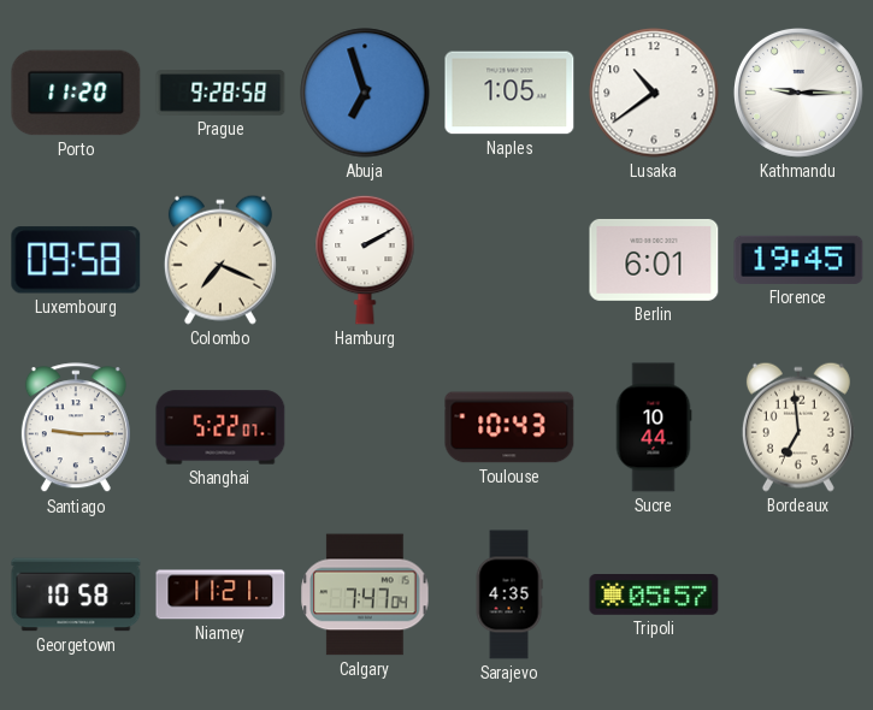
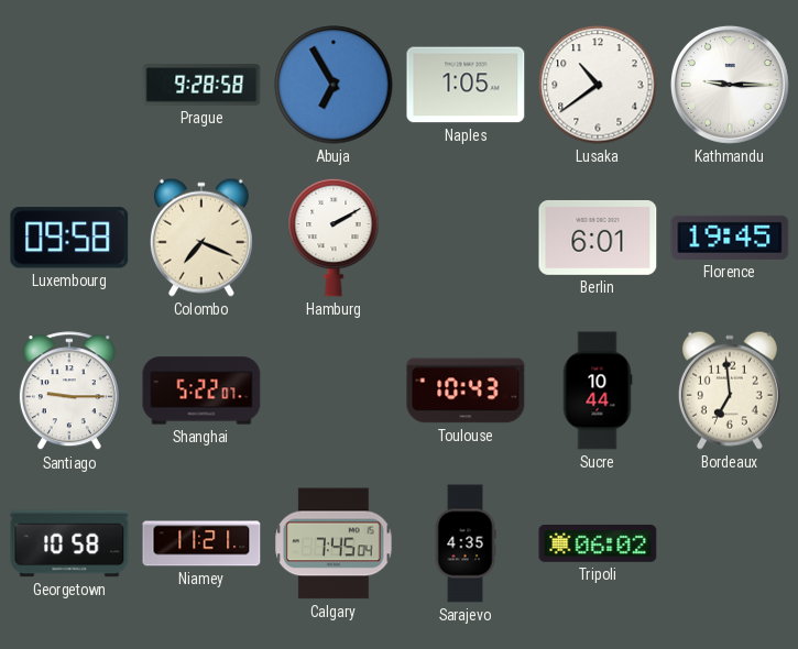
Porto: 11:20 -> none
Abuja: 6:57 -> 6:55
Calgary: 7:47 -> 7:45
Tripoli: 05:57 -> 06:02
